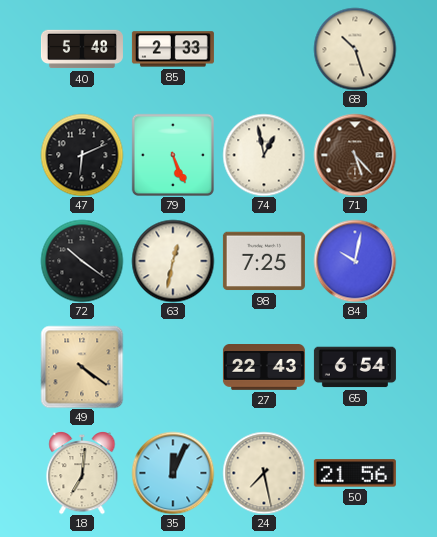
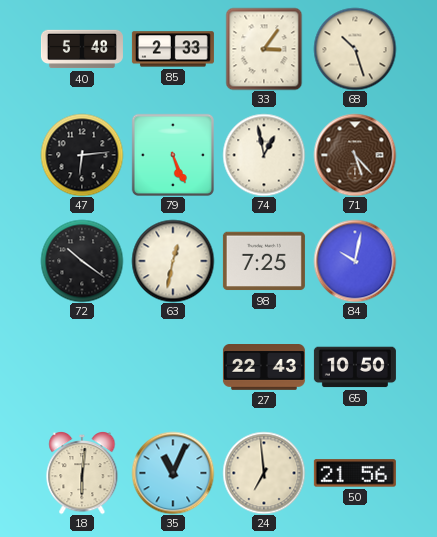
33: none -> 3:06
47: 6:11 -> 6:14
49: 4:21 -> none
65: 6:54 -> 10:50
18: 7:01 -> 6:01
35: 12:04 -> 11:04
24: 7:28 -> 6:59
